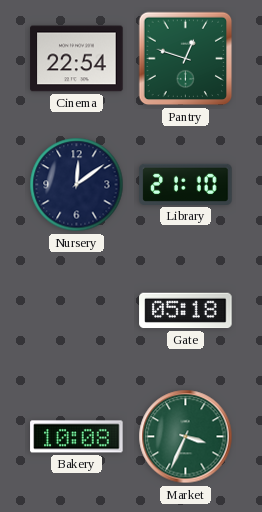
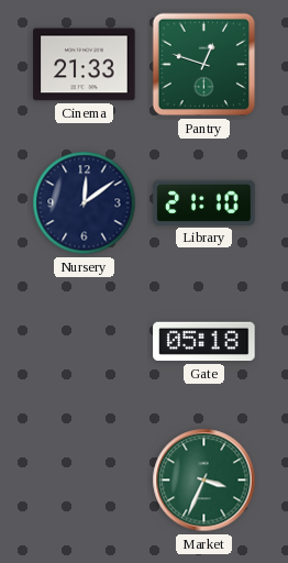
Cinema: 22:54 -> 21:33
Bakery: 10:08 -> none
